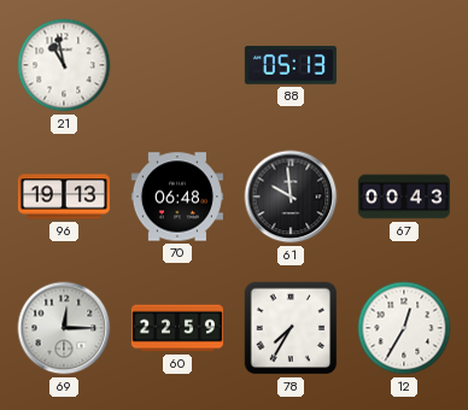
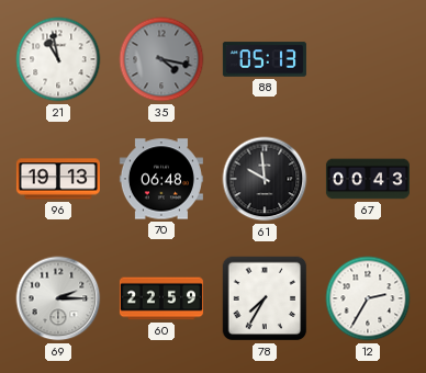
35: none -> 4:17
69: 12:15 -> 2:15
12: 12:35 -> 2:35
